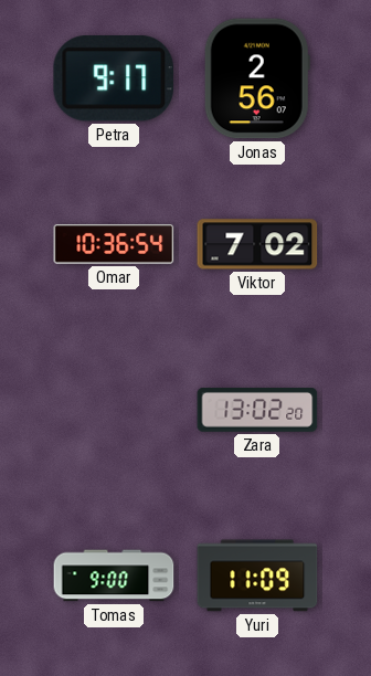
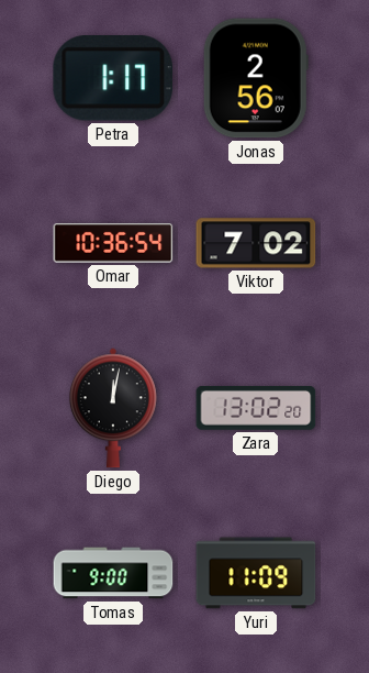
Petra: 9:17 -> 1:17
Diego: none -> 12:02
